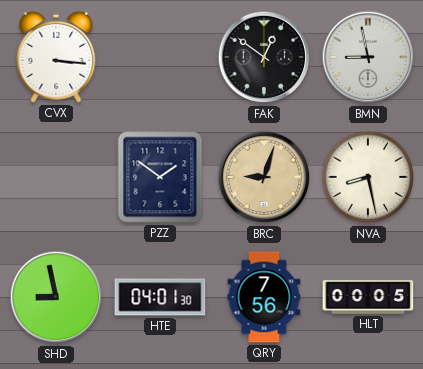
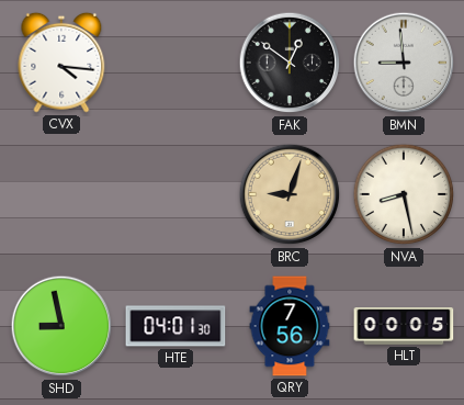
CVX: 3:16 -> 4:16
BMN: 8:58 -> 8:59
PZZ: 1:51 -> none
